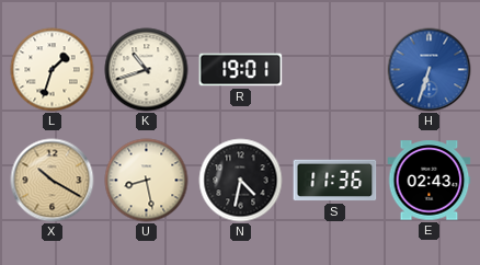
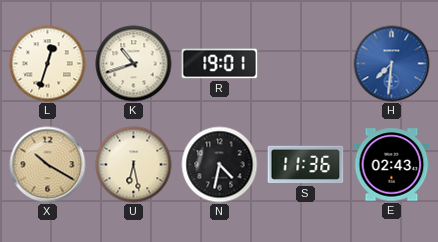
L: 1:33 -> 12:33
H: 6:33 -> 7:31
U: 8:28 -> 6:28
